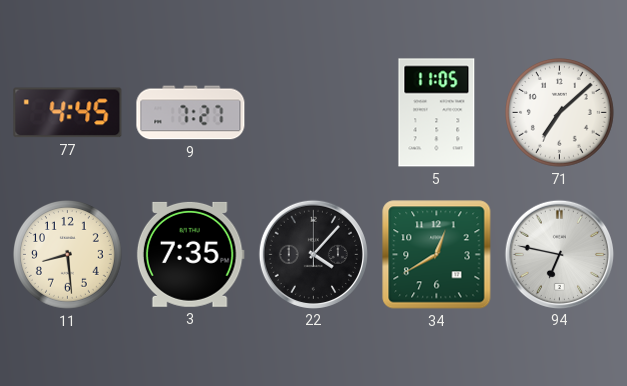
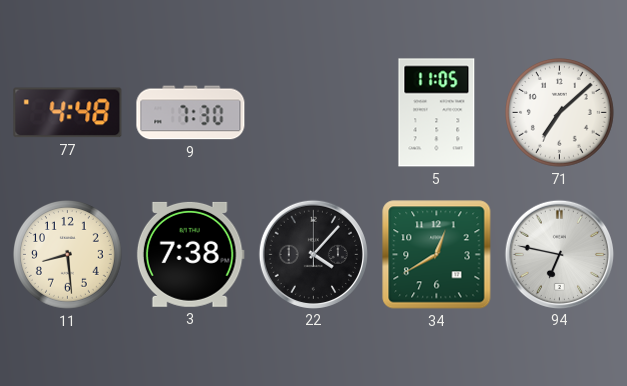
77: 4:45 -> 4:48
9: 7:27 -> 7:30
3: 7:35 -> 7:38
